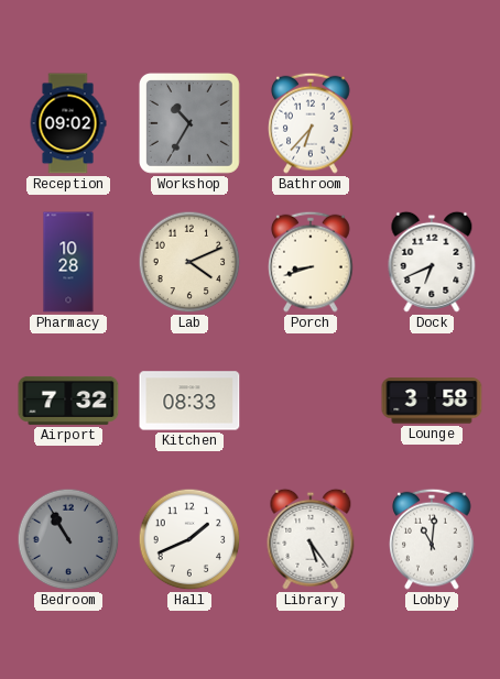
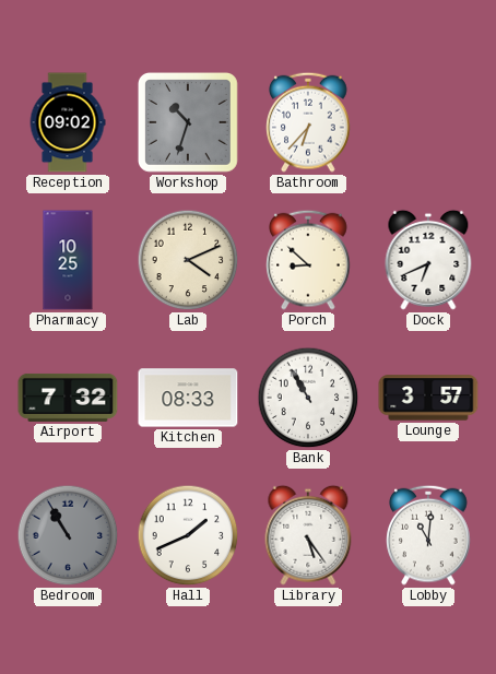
Workshop: 10:35 -> 10:33
Pharmacy: 10:28 -> 10:25
Porch: 8:42 -> 8:52
Bank: none -> 10:55
Lounge: 3:58 -> 3:57
